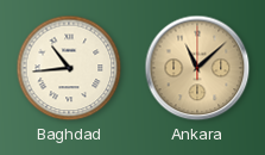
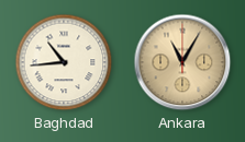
Ankara: 11:08 -> 11:05
